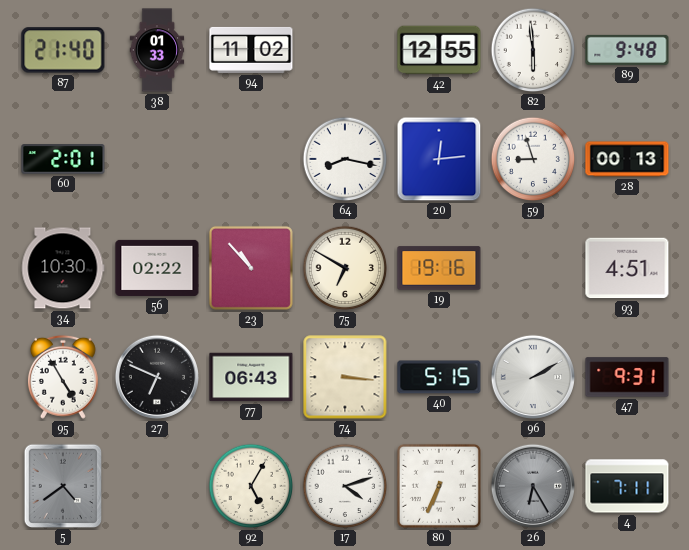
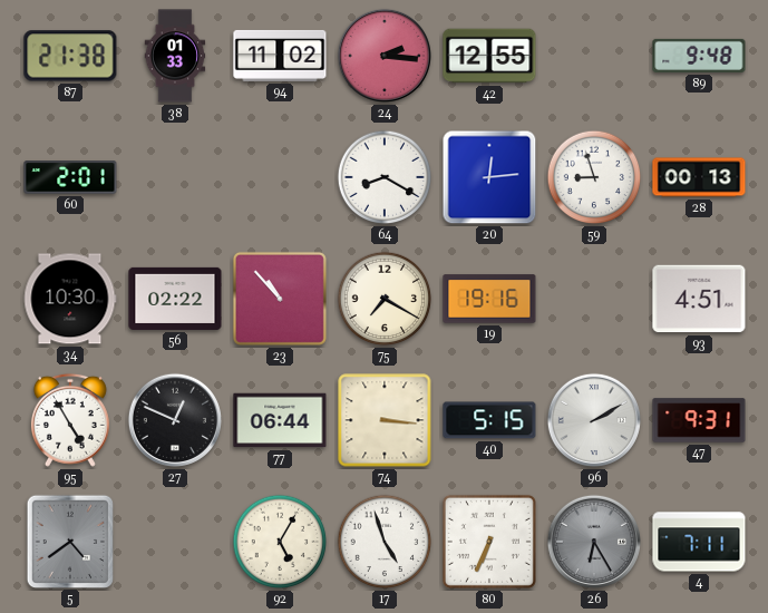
87: 21:40 -> 21:38
24: none -> 2:16
82: 5:59 -> none
64: 8:17 -> 8:20
75: 6:50 -> 7:20
27: 6:49 -> 12:49
77: 06:43 -> 06:44
17: 4:12 -> 4:57
